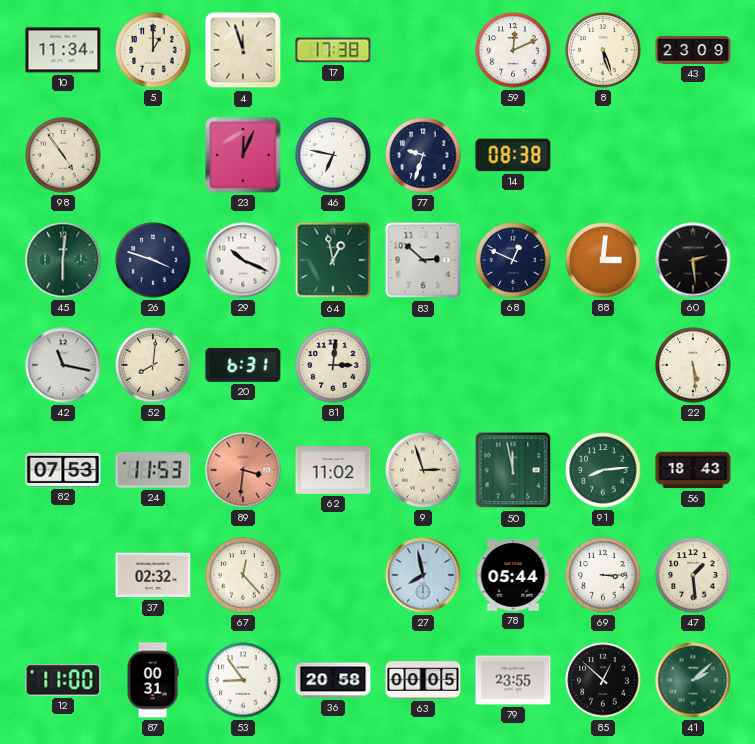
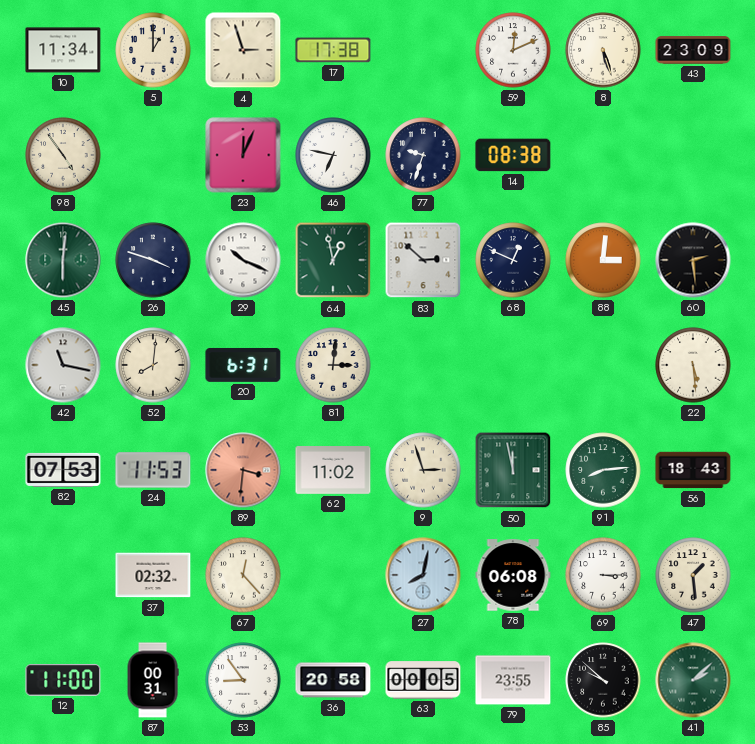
4: 11:57 -> 2:57
27: 7:58 -> 8:02
78: 05:44 -> 06:08
85: 12:52 -> 9:52
